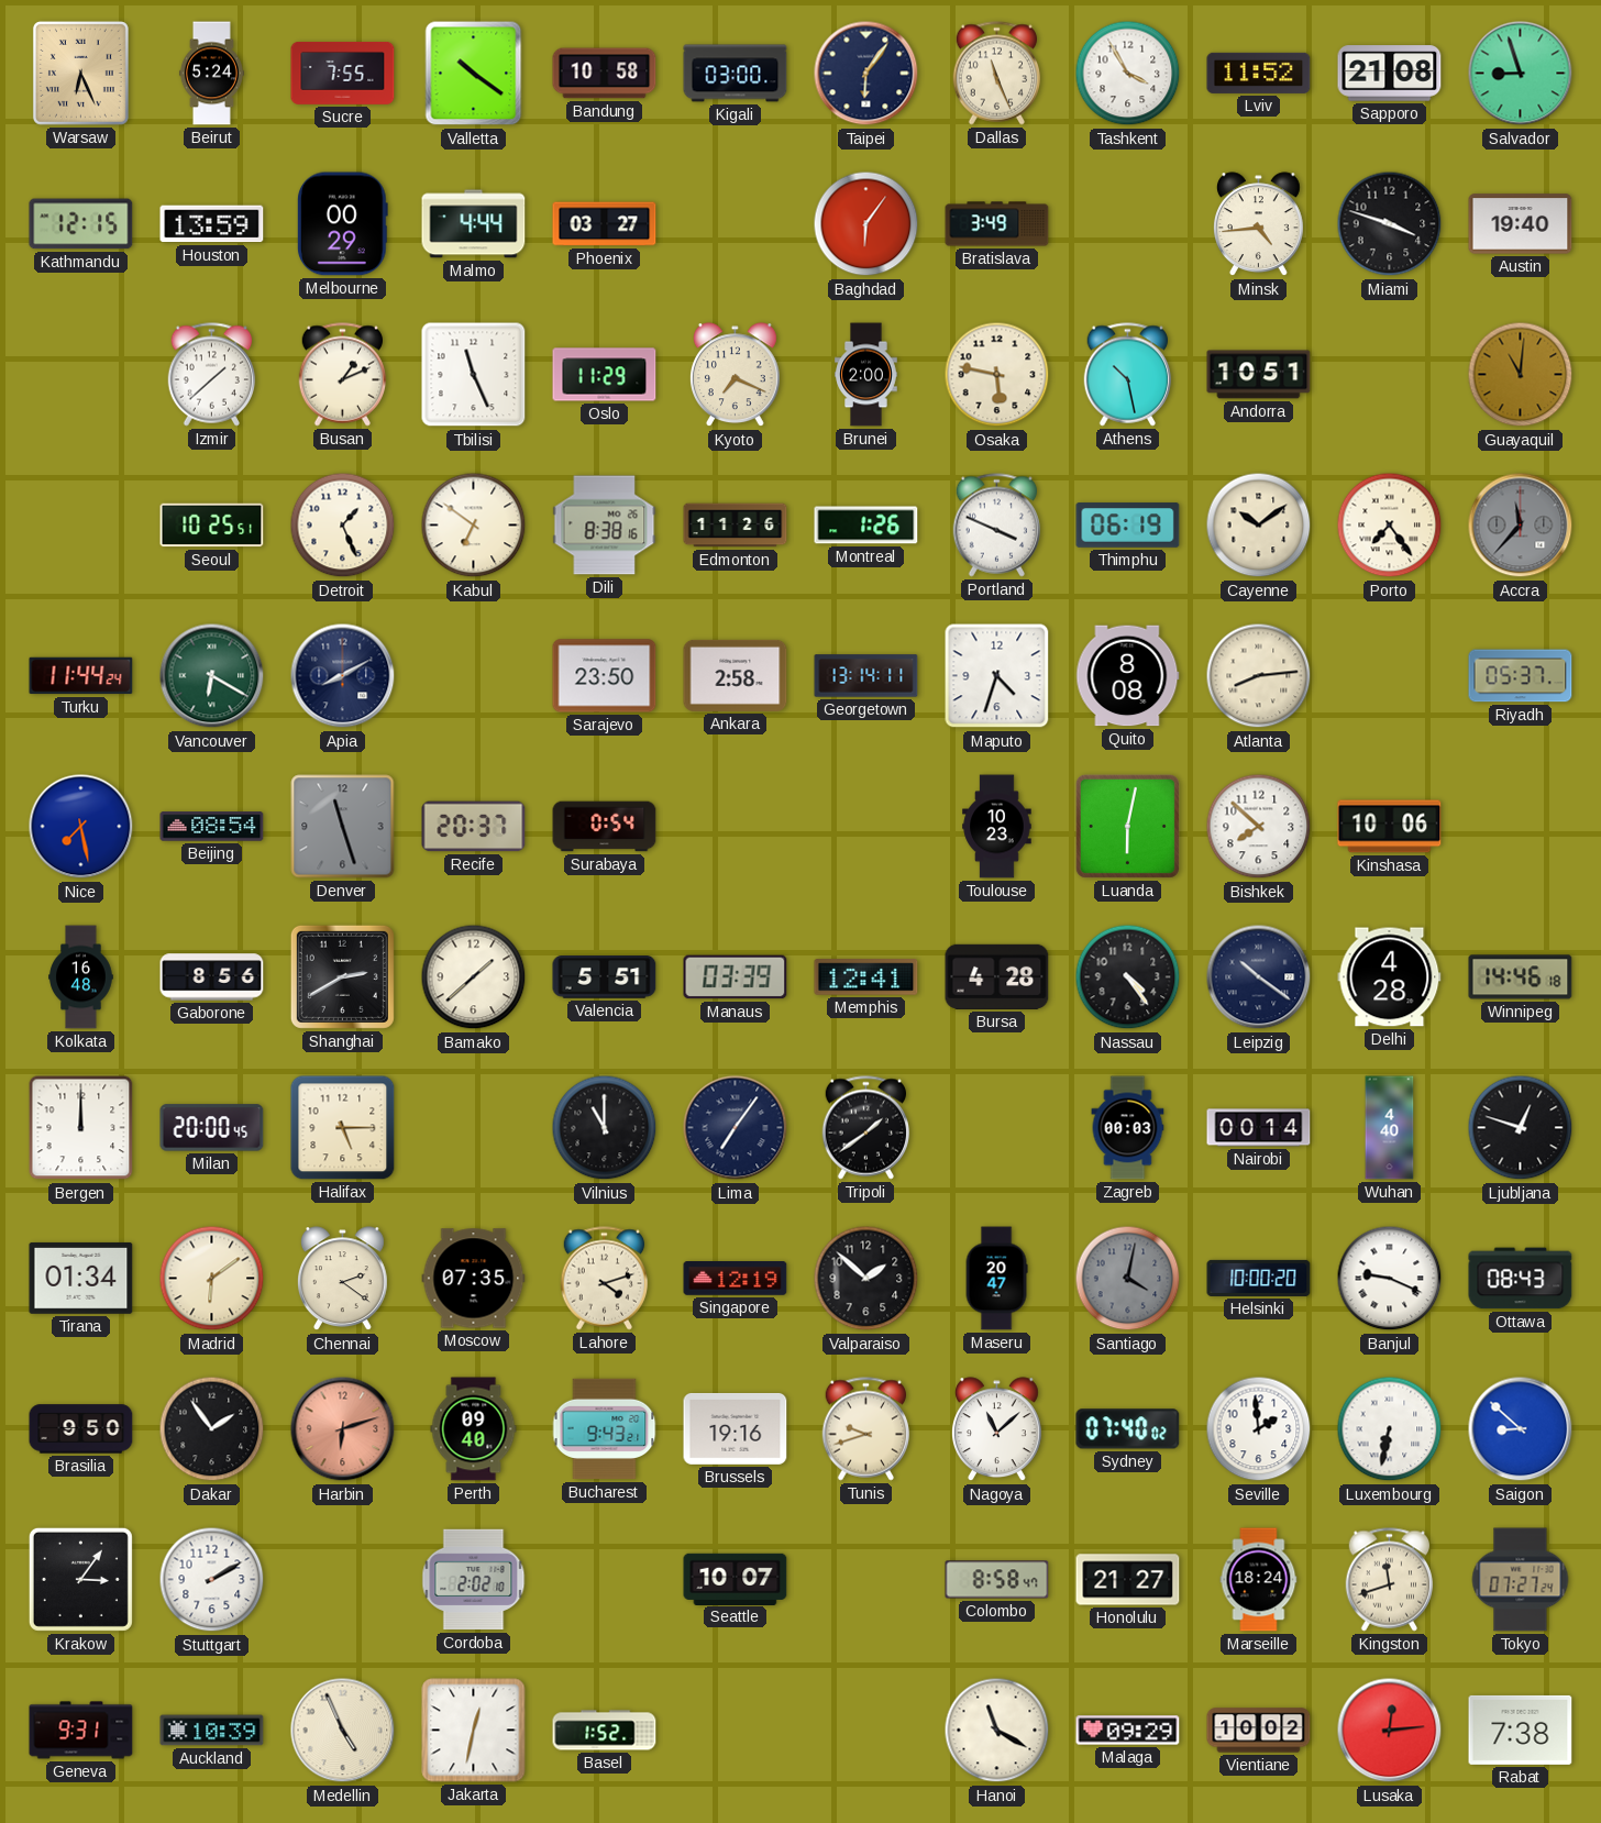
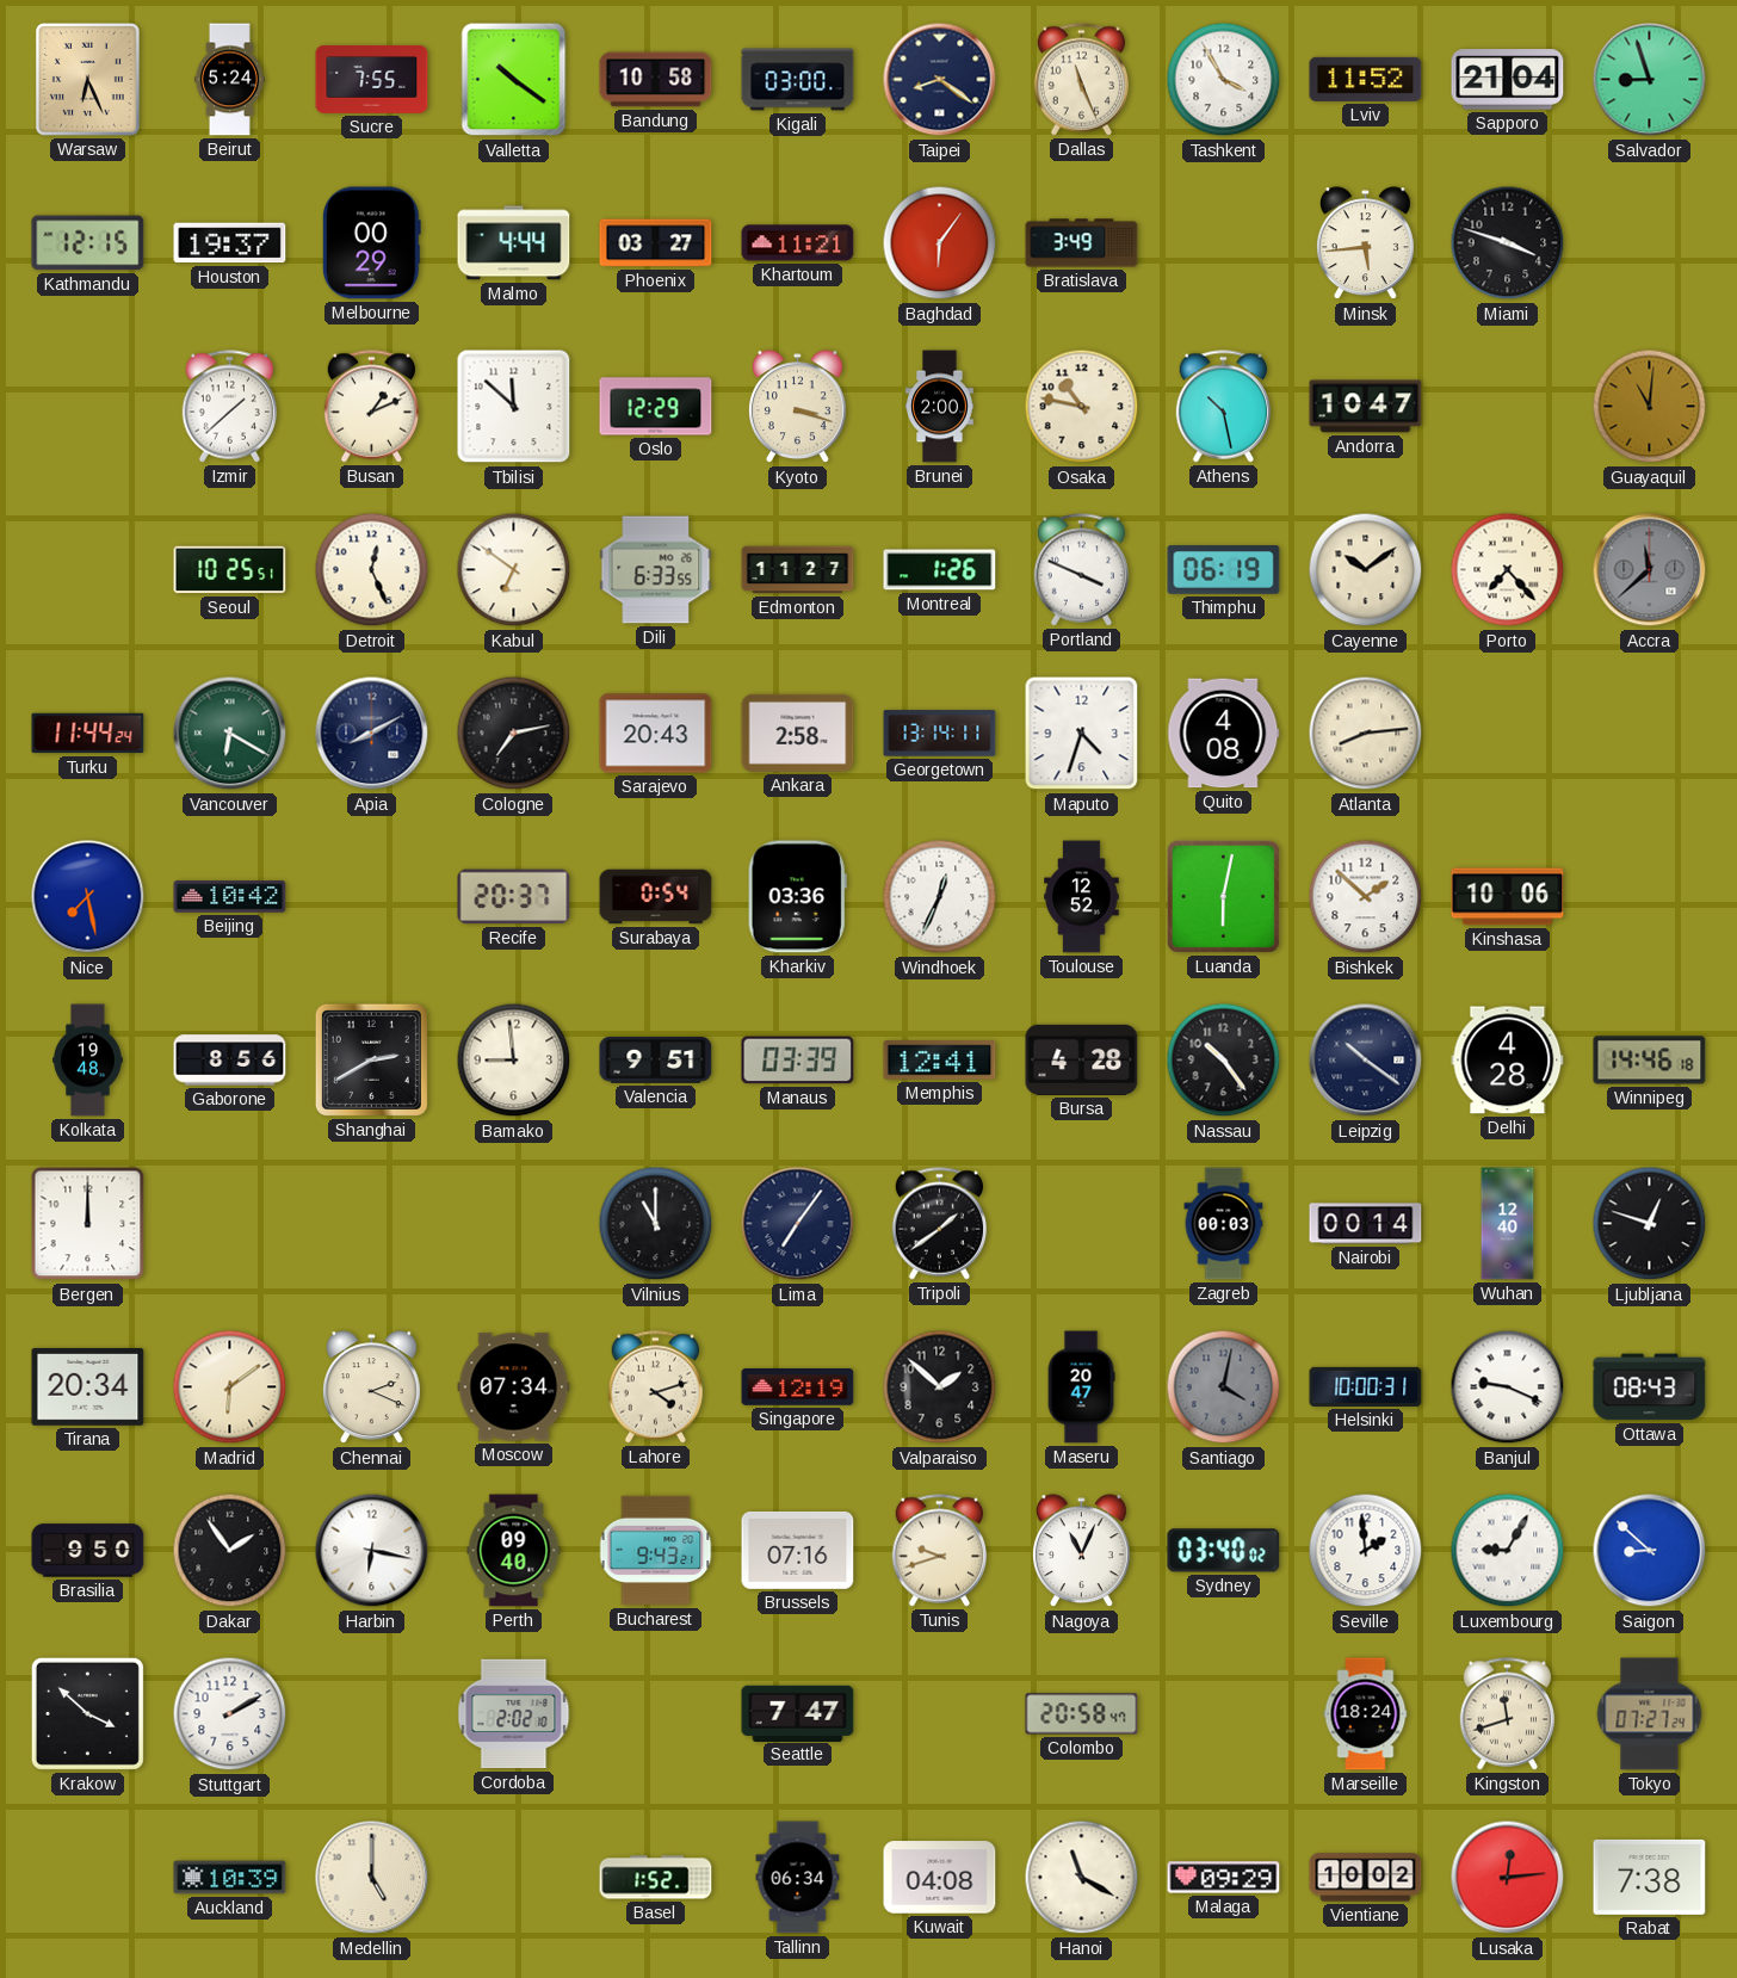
Taipei: 6:06 -> 8:21
Sapporo: 21:08 -> 21:04
Houston: 13:59 -> 19:37
Khartoum: none -> 11:21
Minsk: 4:44 -> 5:44
Austin: 19:40 -> none
Tbilisi: 11:26 -> 11:52
Oslo: 11:29 -> 12:29
Kyoto: 7:19 -> 3:18
Osaka: 5:47 -> 10:47
Andorra: 10:51 -> 10:47
Detroit: 1:26 -> 12:26
Dili: 8:38 -> 6:33
Edmonton: 11:26 -> 11:27
Porto: 7:24 -> 7:23
Accra: 11:37 -> 11:38
Cologne: none -> 7:13
Sarajevo: 23:50 -> 20:43
Quito: 8:08 -> 4:08
Riyadh: 05:37 -> none
Beijing: 08:54 -> 10:42
Denver: 11:27 -> none
Kharkiv: none -> 03:36
Windhoek: none -> 12:34
Toulouse: 10:23 -> 12:52
Bishkek: 7:52 -> 1:52
Kolkata: 16:48 -> 19:48
Bamako: 1:38 -> 8:59
Valencia: 5:51 -> 9:51
Nassau: 4:24 -> 10:24
Milan: 20:00 -> none
Halifax: 5:15 -> none
Wuhan: 4:40 -> 12:40
Tirana: 01:34 -> 20:34
Chennai: 2:21 -> 2:19
Moscow: 07:35 -> 07:34
Helsinki: 10:00:20 -> 10:00:31
Harbin: 6:12 -> 6:17
Harbin dial: salmon -> white
Brussels: 19:16 -> 07:16
Nagoya: 11:08 -> 11:04
Sydney: 07:40 -> 03:40
Luxembourg: 6:32 -> 9:05
Krakow: 3:06 -> 3:52
Seattle: 10:07 -> 7:47
Colombo: 8:58 -> 20:58
Honolulu: 21:27 -> none
Geneva: 9:31 -> none
Medellin: 4:56 -> 5:00
Jakarta: 12:32 -> none
Tallinn: none -> 06:34
Kuwait: none -> 04:08
